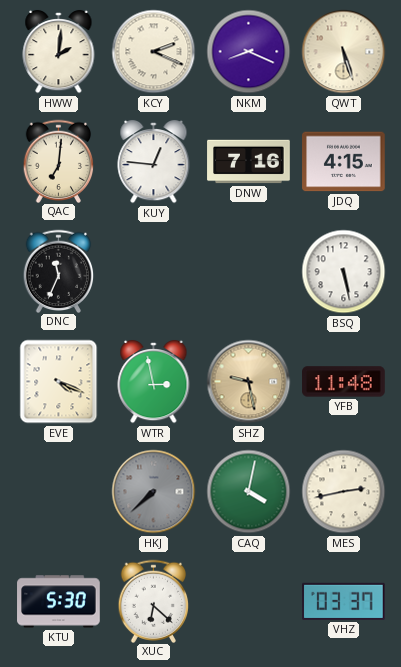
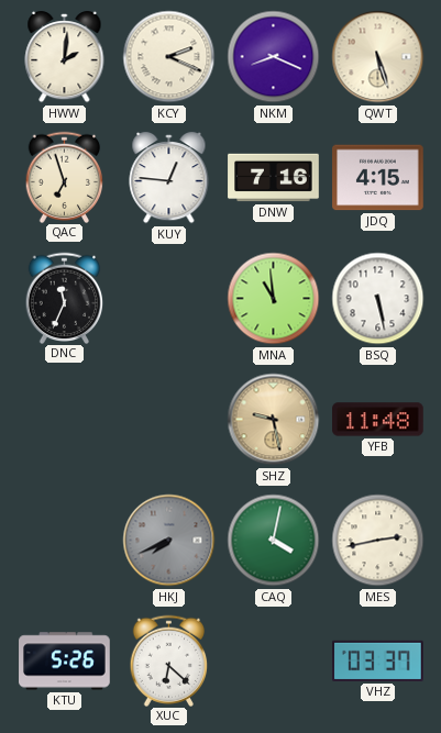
QAC: 7:01 -> 6:57
MNA: none -> 10:59
EVE: 4:19 -> none
WTR: 2:58 -> none
HKJ: 7:38 -> 7:41
KTU: 5:30 -> 5:26
